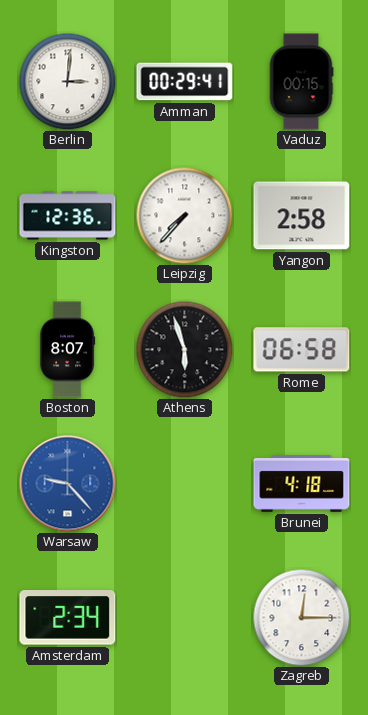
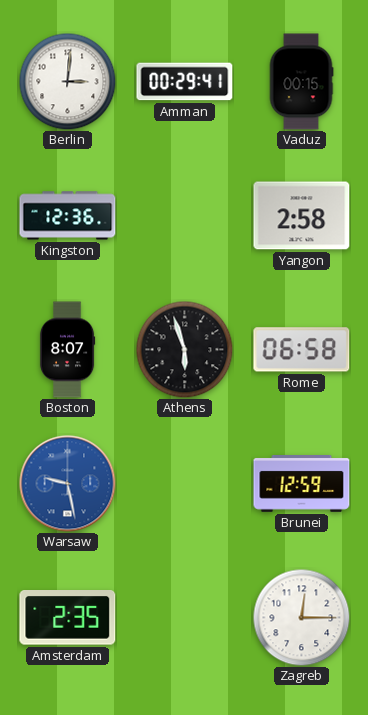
Leipzig: 7:37 -> none
Warsaw: 9:23 -> 9:28
Brunei: 4:18 -> 12:59
Amsterdam: 2:34 -> 2:35
